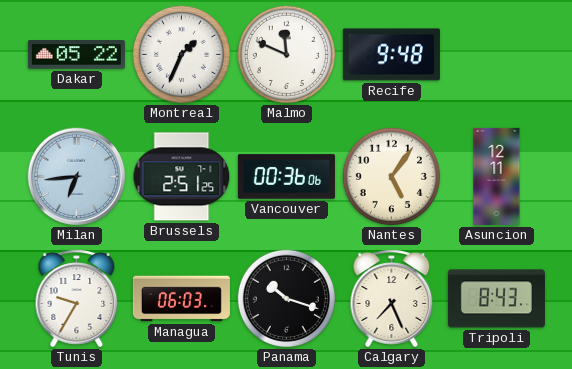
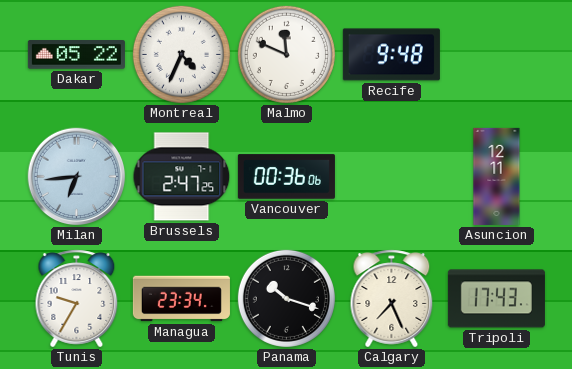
Montreal: 1:34 -> 4:34
Brussels: 2:51 -> 2:47
Nantes: 5:06 -> none
Managua: 06:03 -> 23:34
Tripoli: 8:43 -> 17:43
